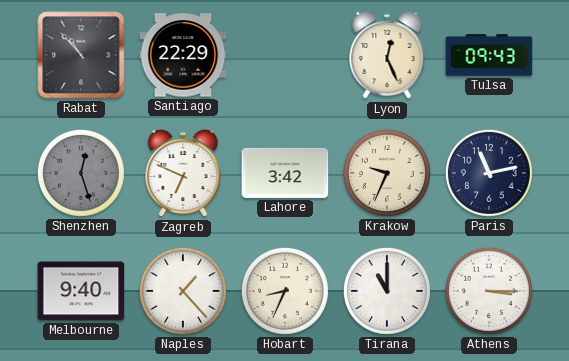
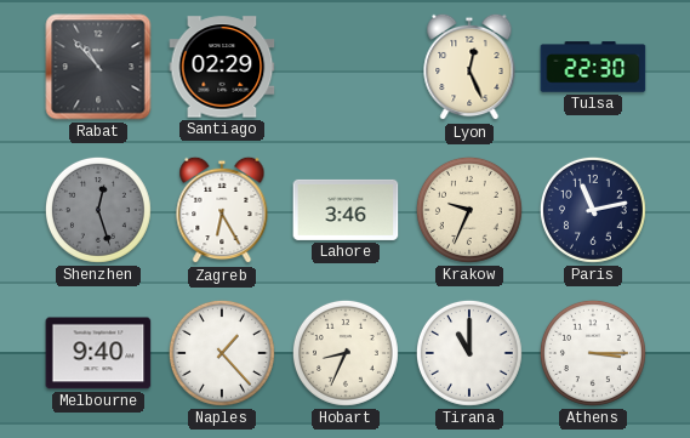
Santiago: 22:29 -> 02:29
Tulsa: 09:43 -> 22:30
Zagreb: 6:49 -> 6:25
Lahore: 3:42 -> 3:46
